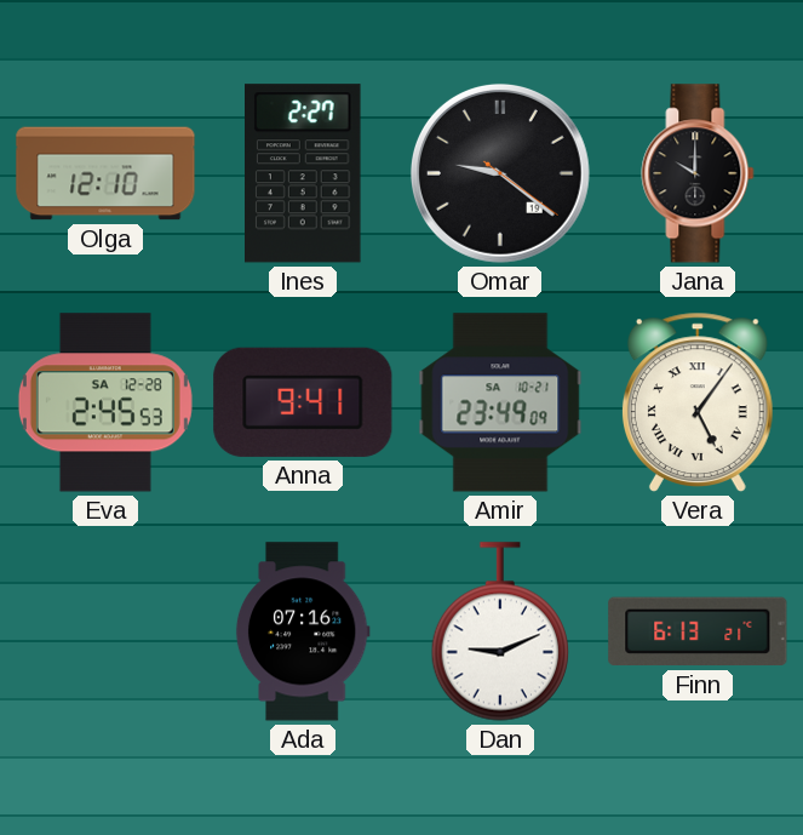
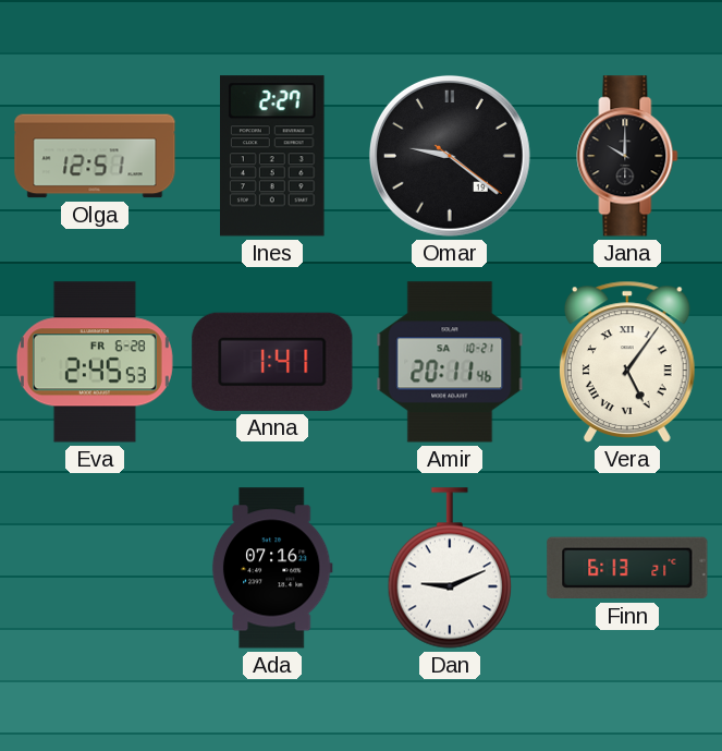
Olga: 12:10 -> 12:51
Eva date: SA 12-28 -> FR 6-28
Anna: 9:41 -> 1:41
Amir: 23:49 -> 20:11
